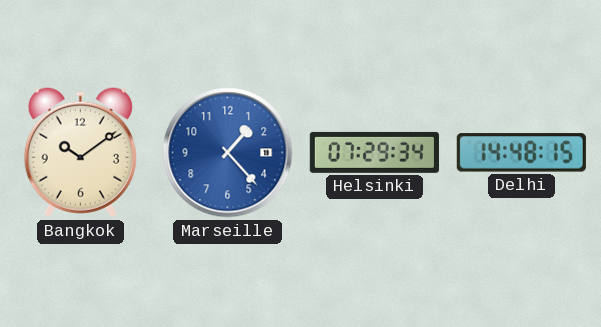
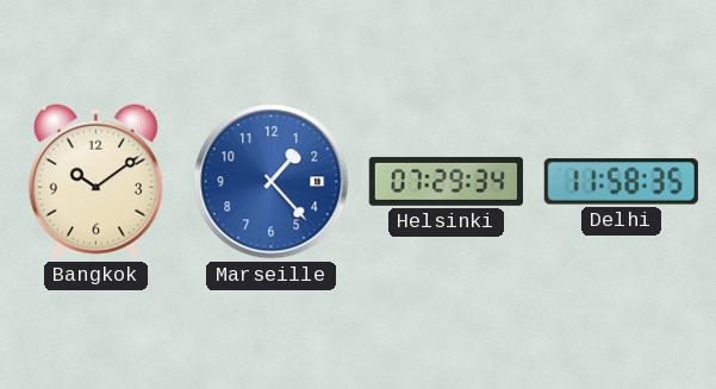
Delhi: 14:48 -> 11:58
